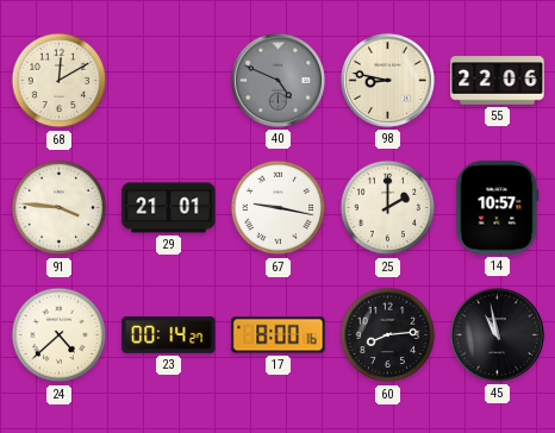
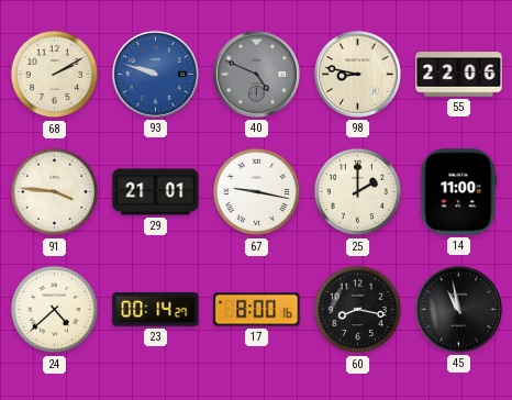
68: 12:10 -> 2:10
93: none -> 9:48
14: 10:57 -> 11:00
60: 8:14 -> 8:17
